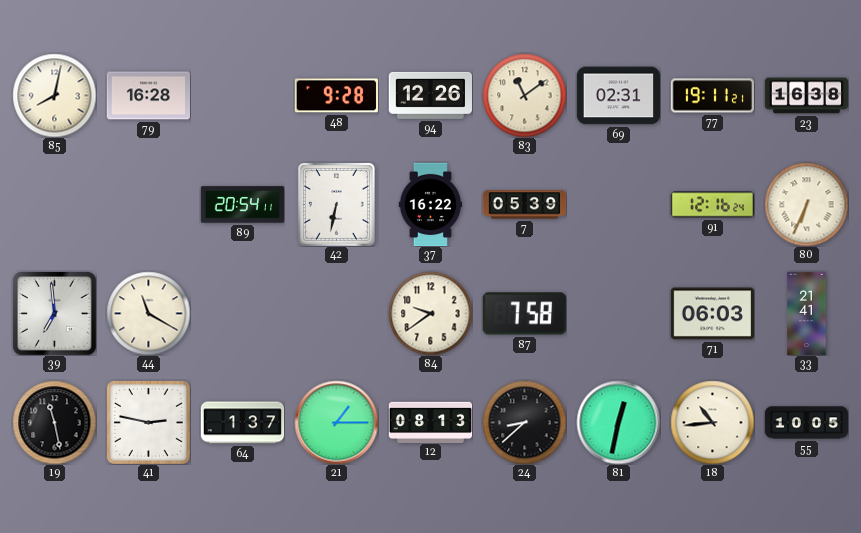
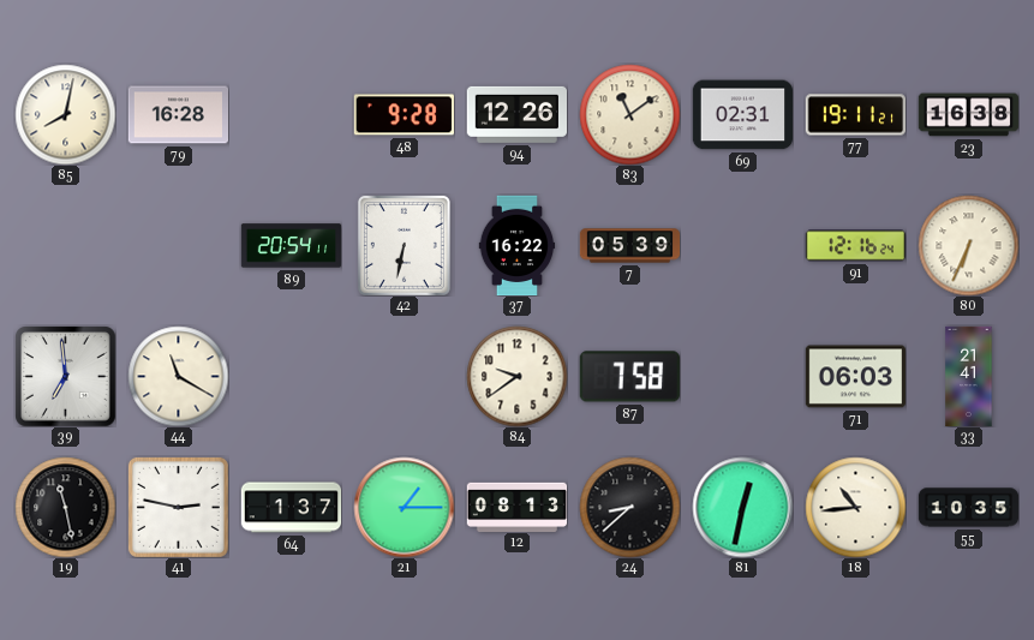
55: 10:05 -> 10:35
